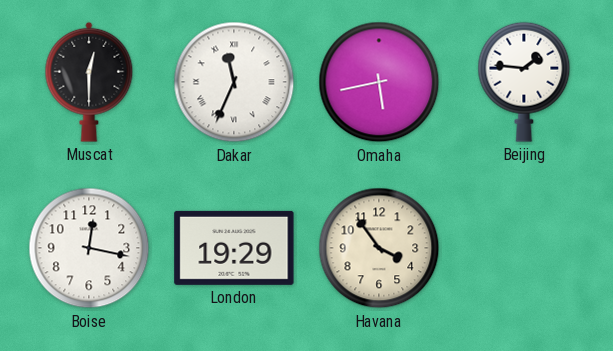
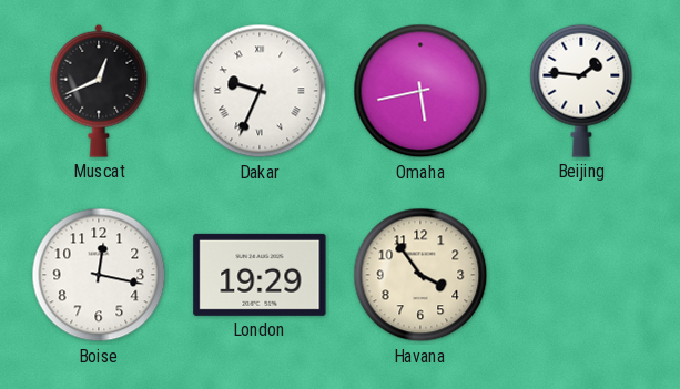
Muscat: 12:30 -> 12:41
Dakar: 11:34 -> 9:34
